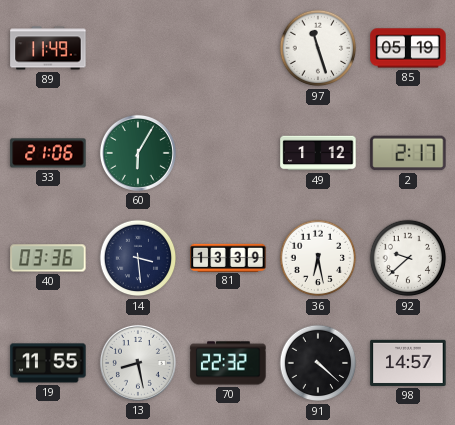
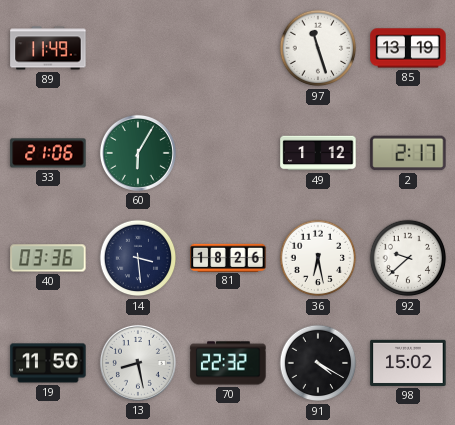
85: 05:19 -> 13:19
81: 13:39 -> 18:26
19: 11:55 -> 11:50
91: 4:22 -> 4:20
98: 14:57 -> 15:02
